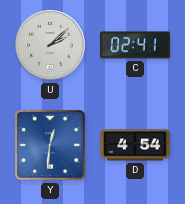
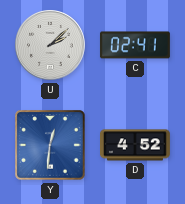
D: 4:54 -> 4:52
